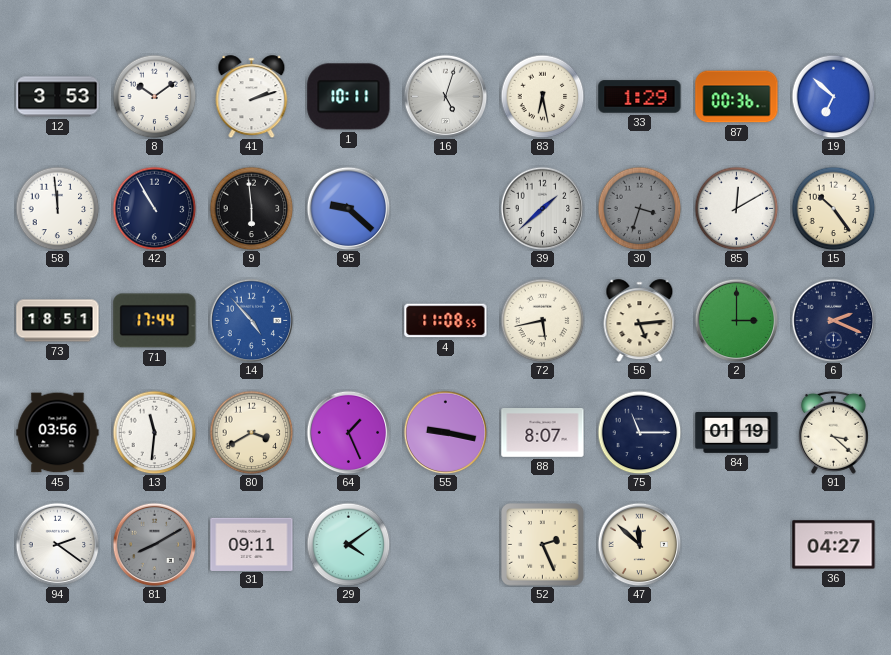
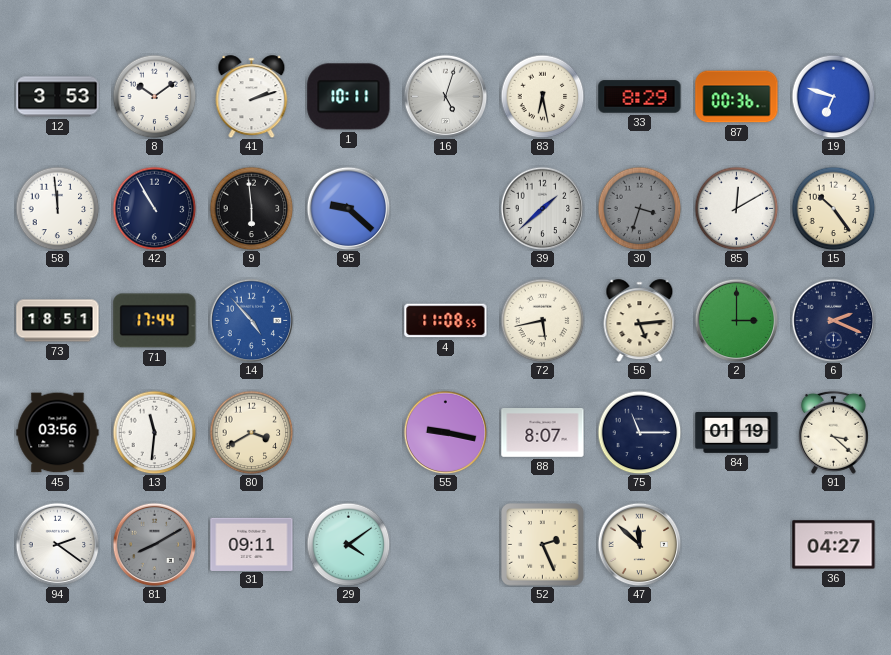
33: 1:29 -> 8:29
19: 6:52 -> 6:48
64: 1:26 -> none
